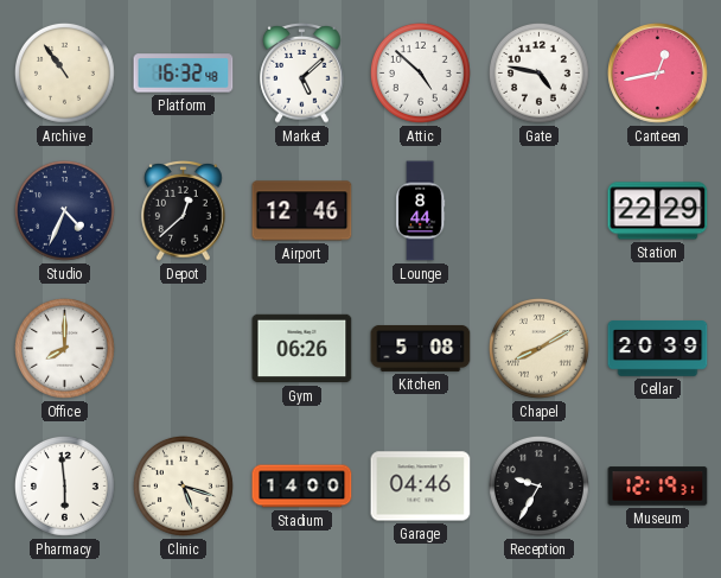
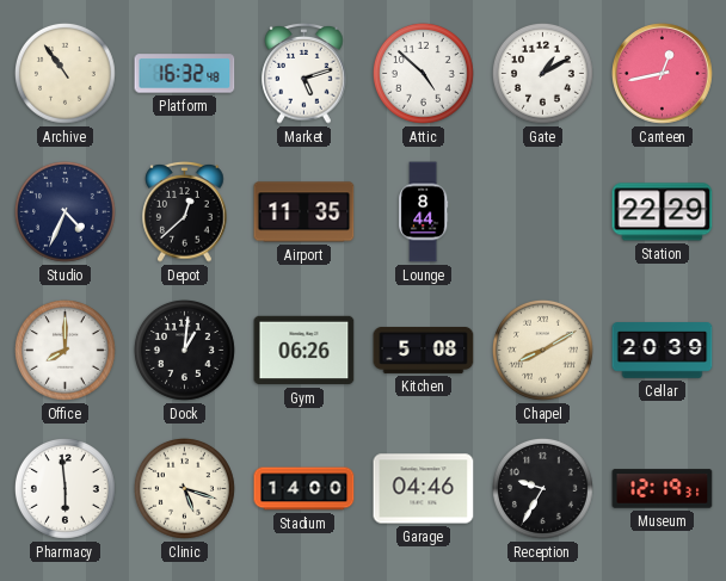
Market: 5:08 -> 5:12
Gate: 4:47 -> 1:10
Airport: 12:46 -> 11:35
Dock: none -> 1:01
